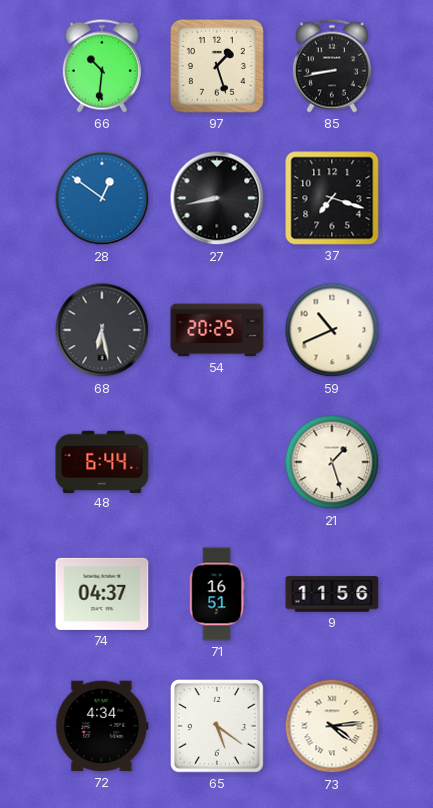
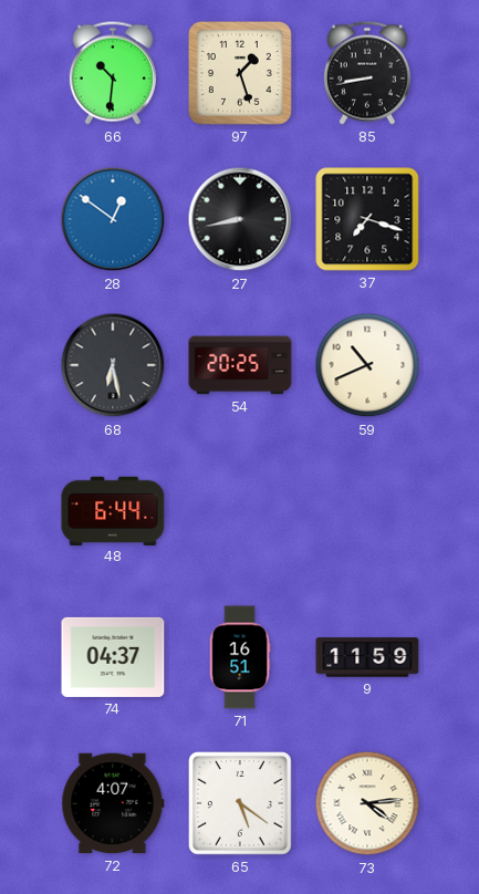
21: 1:27 -> none
9: 11:56 -> 11:59
72: 4:34 -> 4:07
